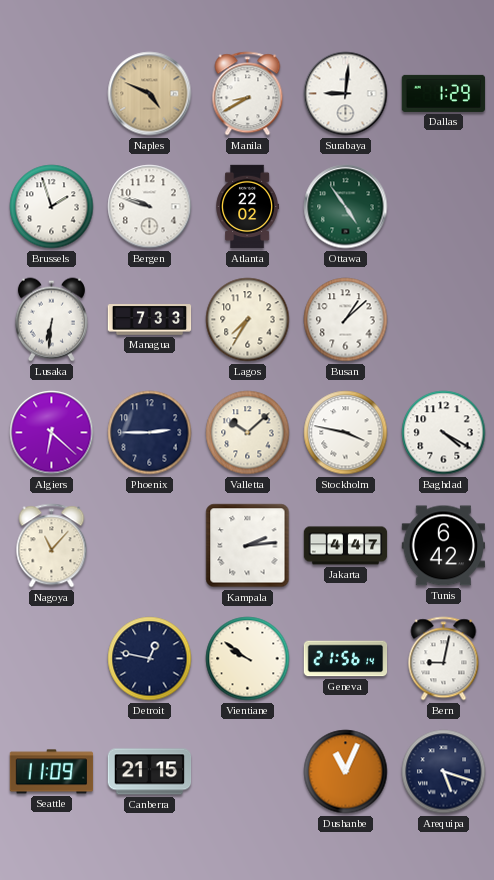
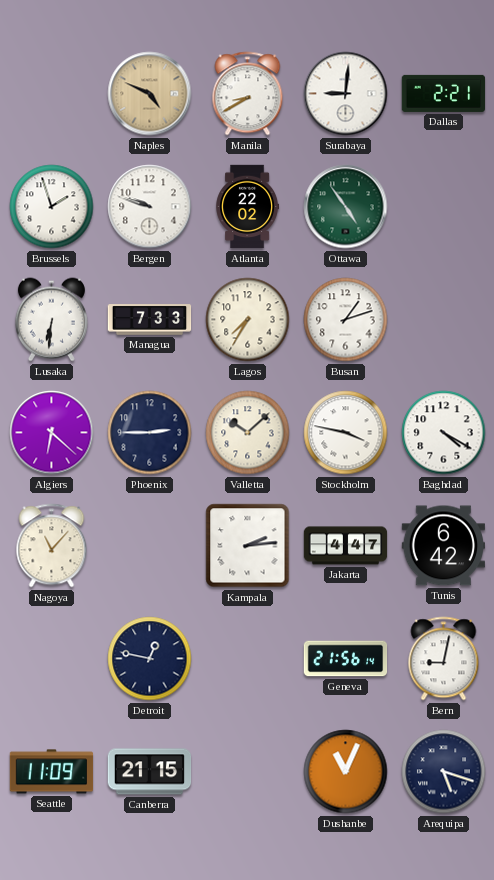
Dallas: 1:29 -> 2:21
Busan: 1:08 -> 1:12
Vientiane: 9:51 -> none
